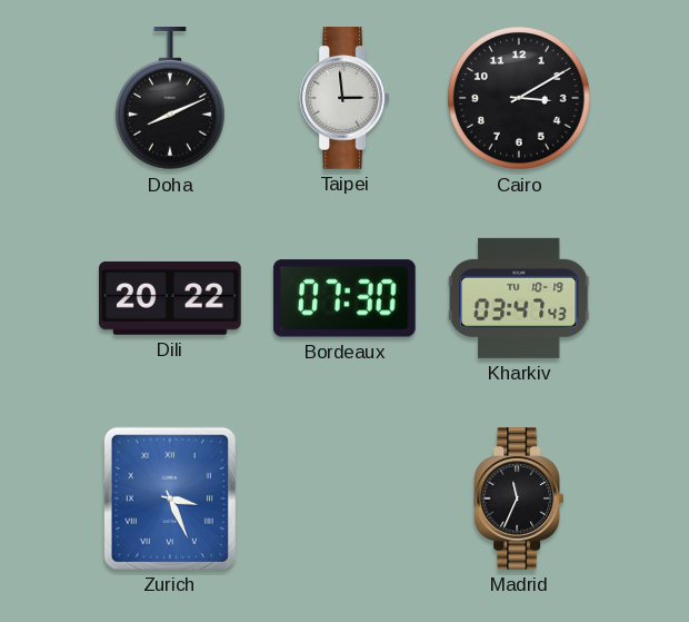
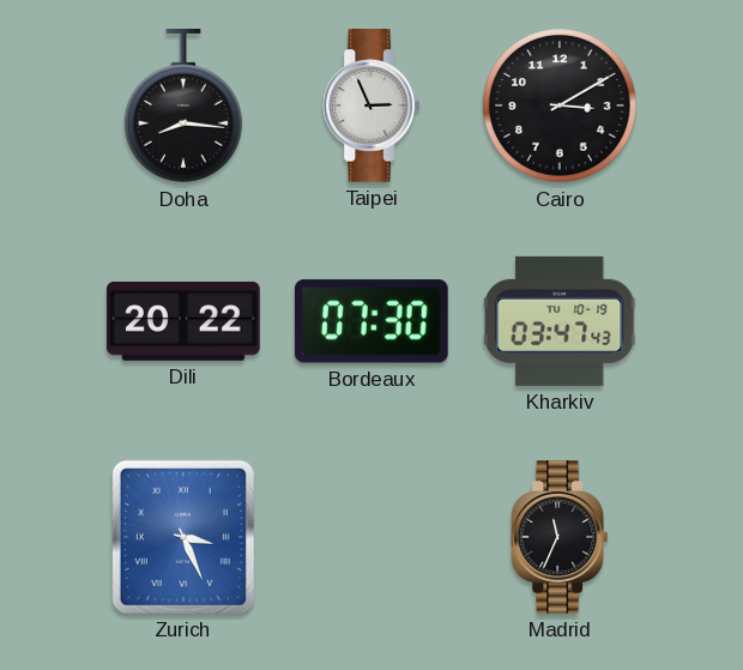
Doha: 8:11 -> 8:16
Taipei: 2:59 -> 2:56
